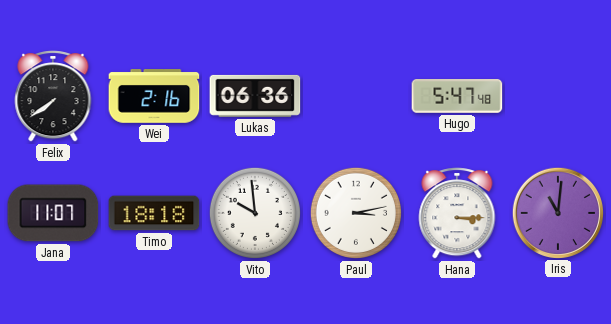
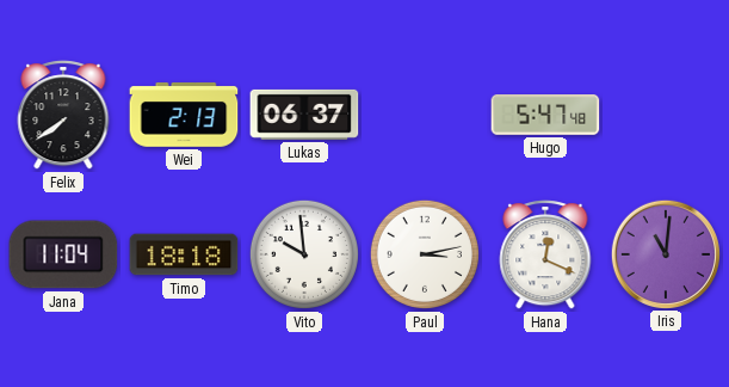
Wei: 2:16 -> 2:13
Lukas: 06:36 -> 06:37
Jana: 11:07 -> 11:04
Hana: 3:15 -> 12:19
